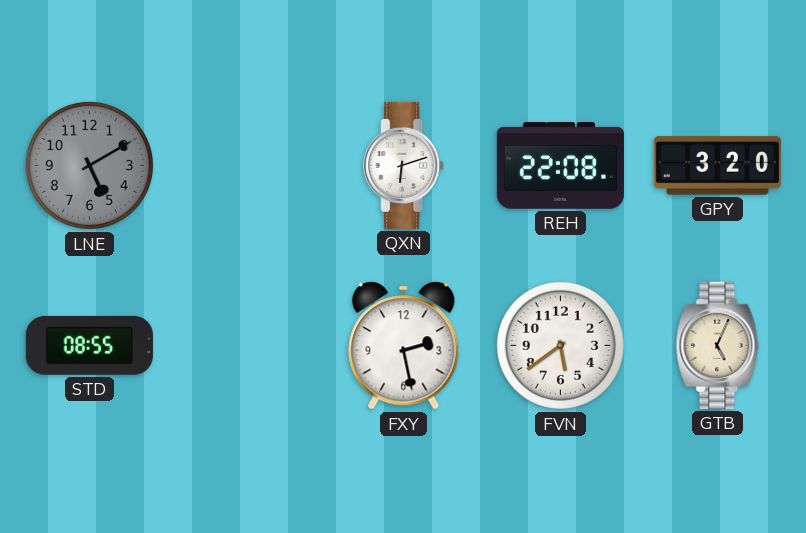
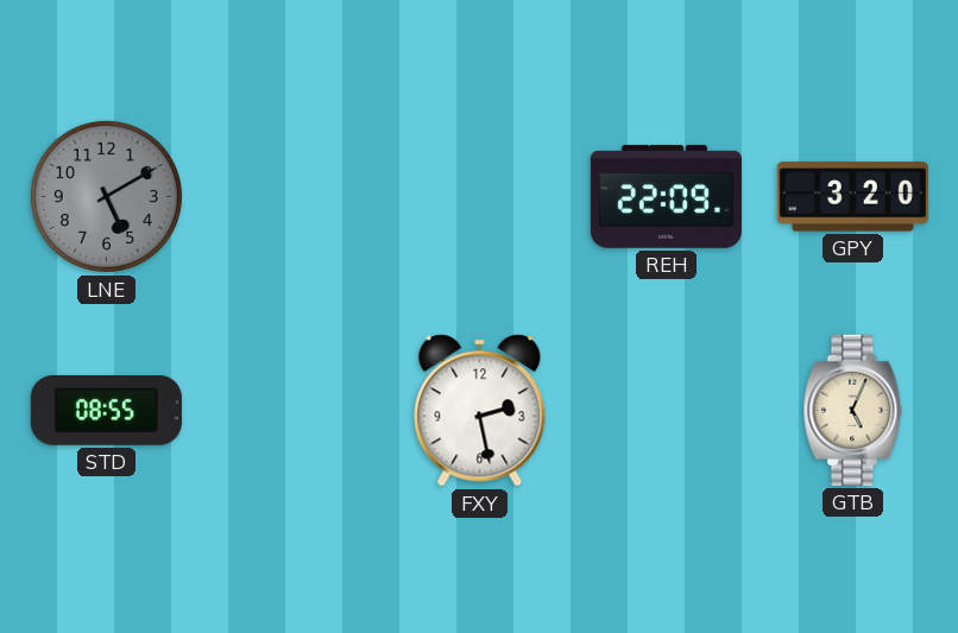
QXN: 6:12 -> none
REH: 22:08 -> 22:09
FVN: 5:39 -> none
